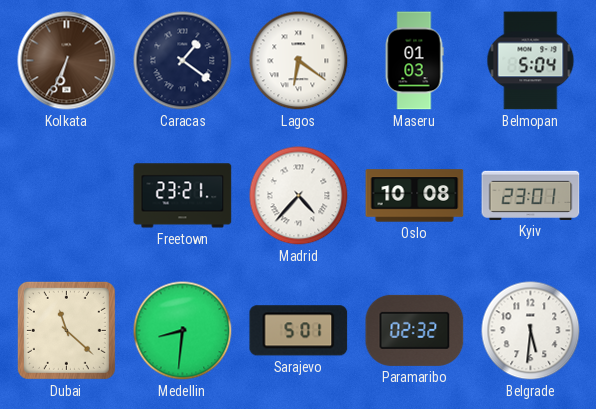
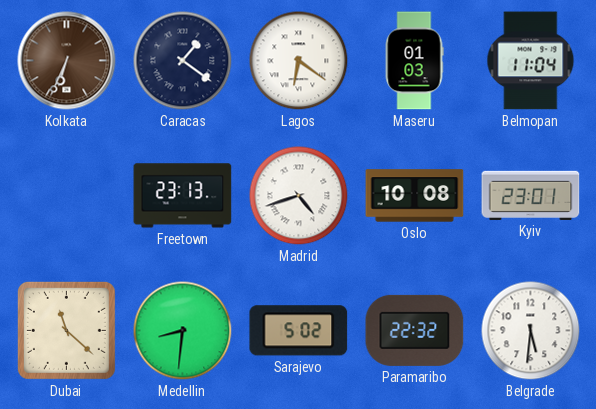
Belmopan: 5:04 -> 11:04
Freetown: 23:21 -> 23:13
Madrid: 4:37 -> 4:42
Sarajevo: 5:01 -> 5:02
Paramaribo: 02:32 -> 22:32
